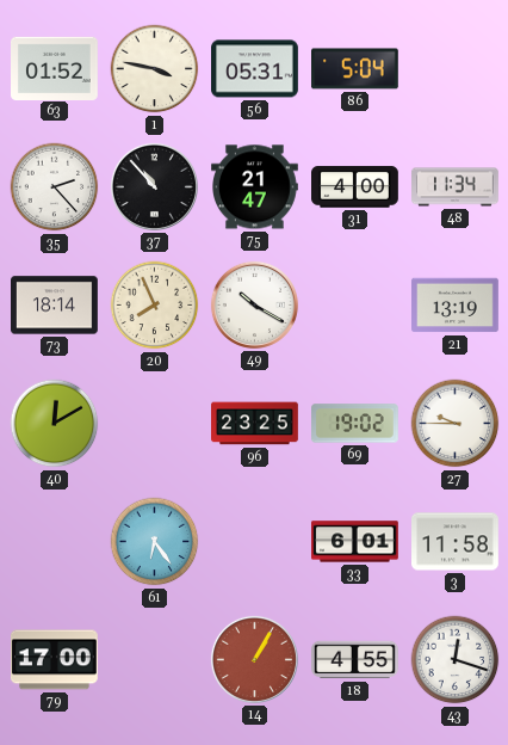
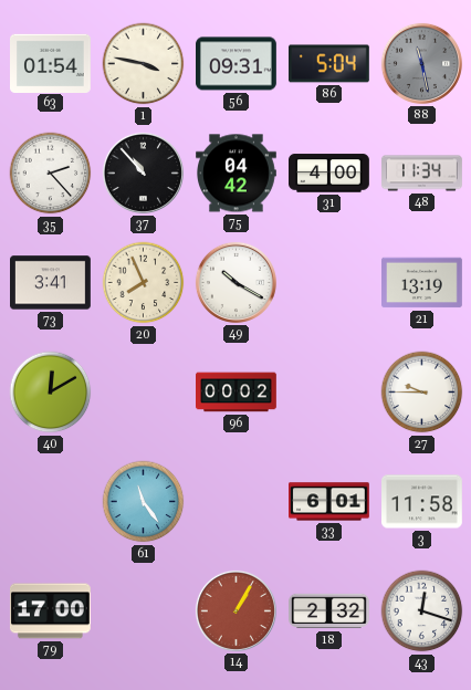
63: 01:52 -> 01:54
56: 05:31 -> 09:31
88: none -> 11:28
75: 21:47 -> 04:42
73: 18:14 -> 3:41
96: 23:25 -> 00:02
69: 19:02 -> none
61: 6:24 -> 11:24
18: 4:55 -> 2:32
